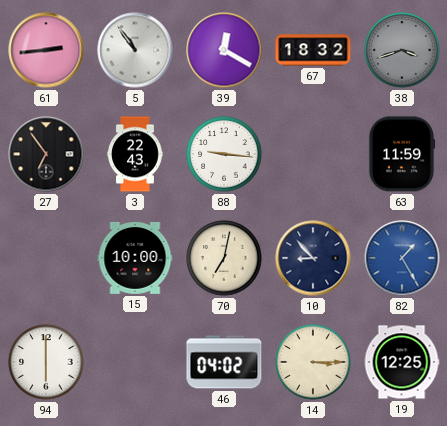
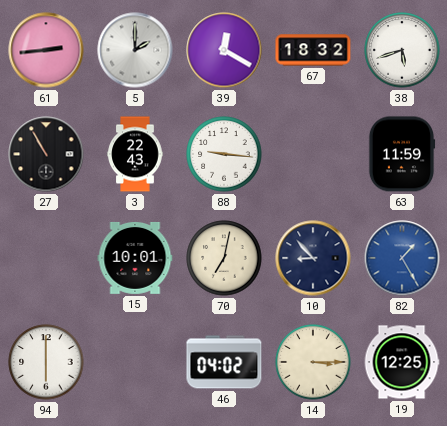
5: 10:54 -> 2:00
38: 3:42 -> 5:42
38 dial: grey -> white
27: 6:54 -> 10:55
15: 10:00 -> 10:01
